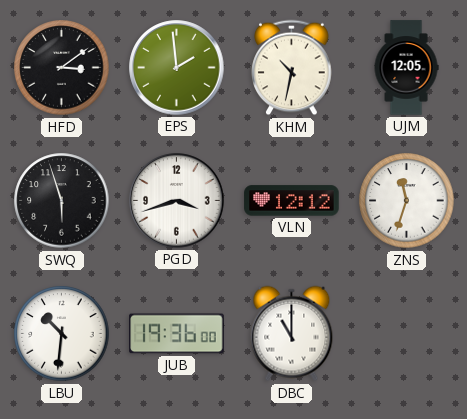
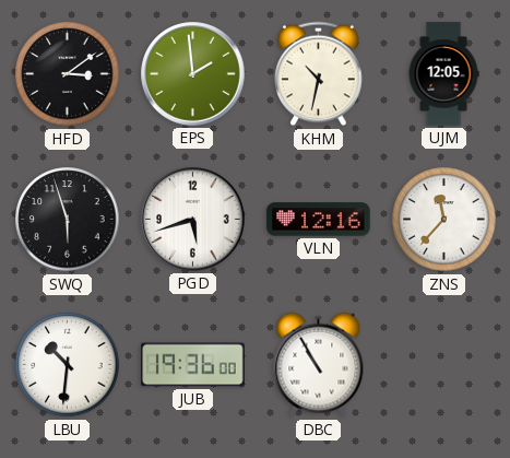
PGD: 3:42 -> 5:42
VLN: 12:12 -> 12:16
ZNS: 11:33 -> 11:37
DBC: 11:00 -> 10:55
